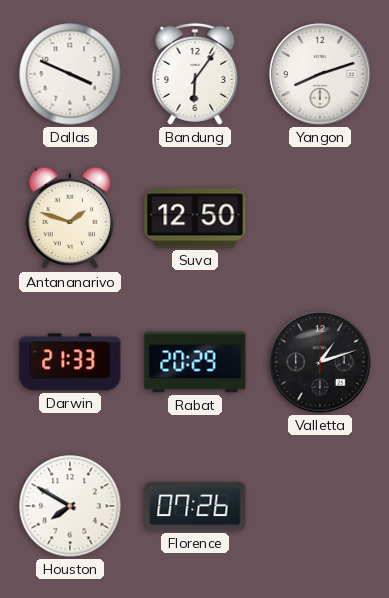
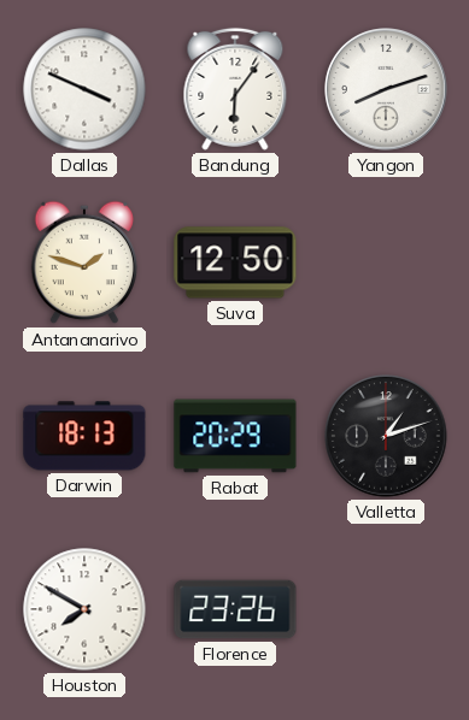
Darwin: 21:33 -> 18:13
Florence: 07:26 -> 23:26
